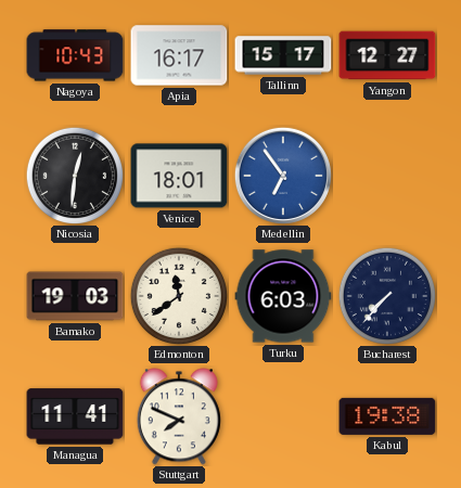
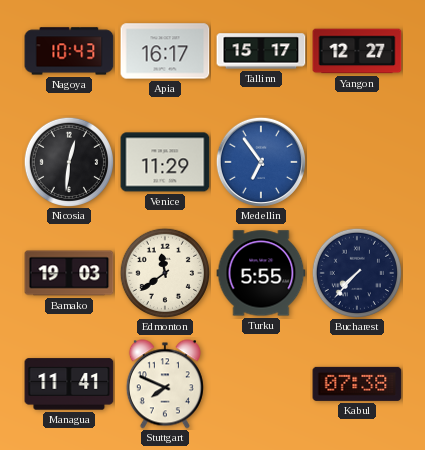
Venice: 18:01 -> 11:29
Turku: 6:03 -> 5:55
Kabul: 19:38 -> 07:38
